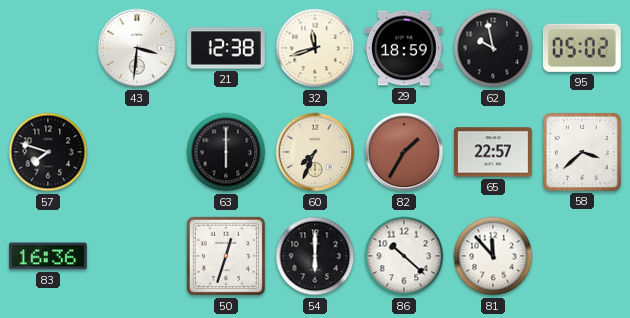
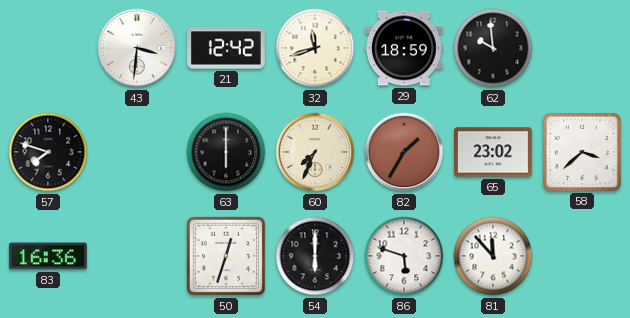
21: 12:38 -> 12:42
62: 9:58 -> 9:59
95: 05:02 -> none
65: 22:57 -> 23:02
86: 10:22 -> 5:48
